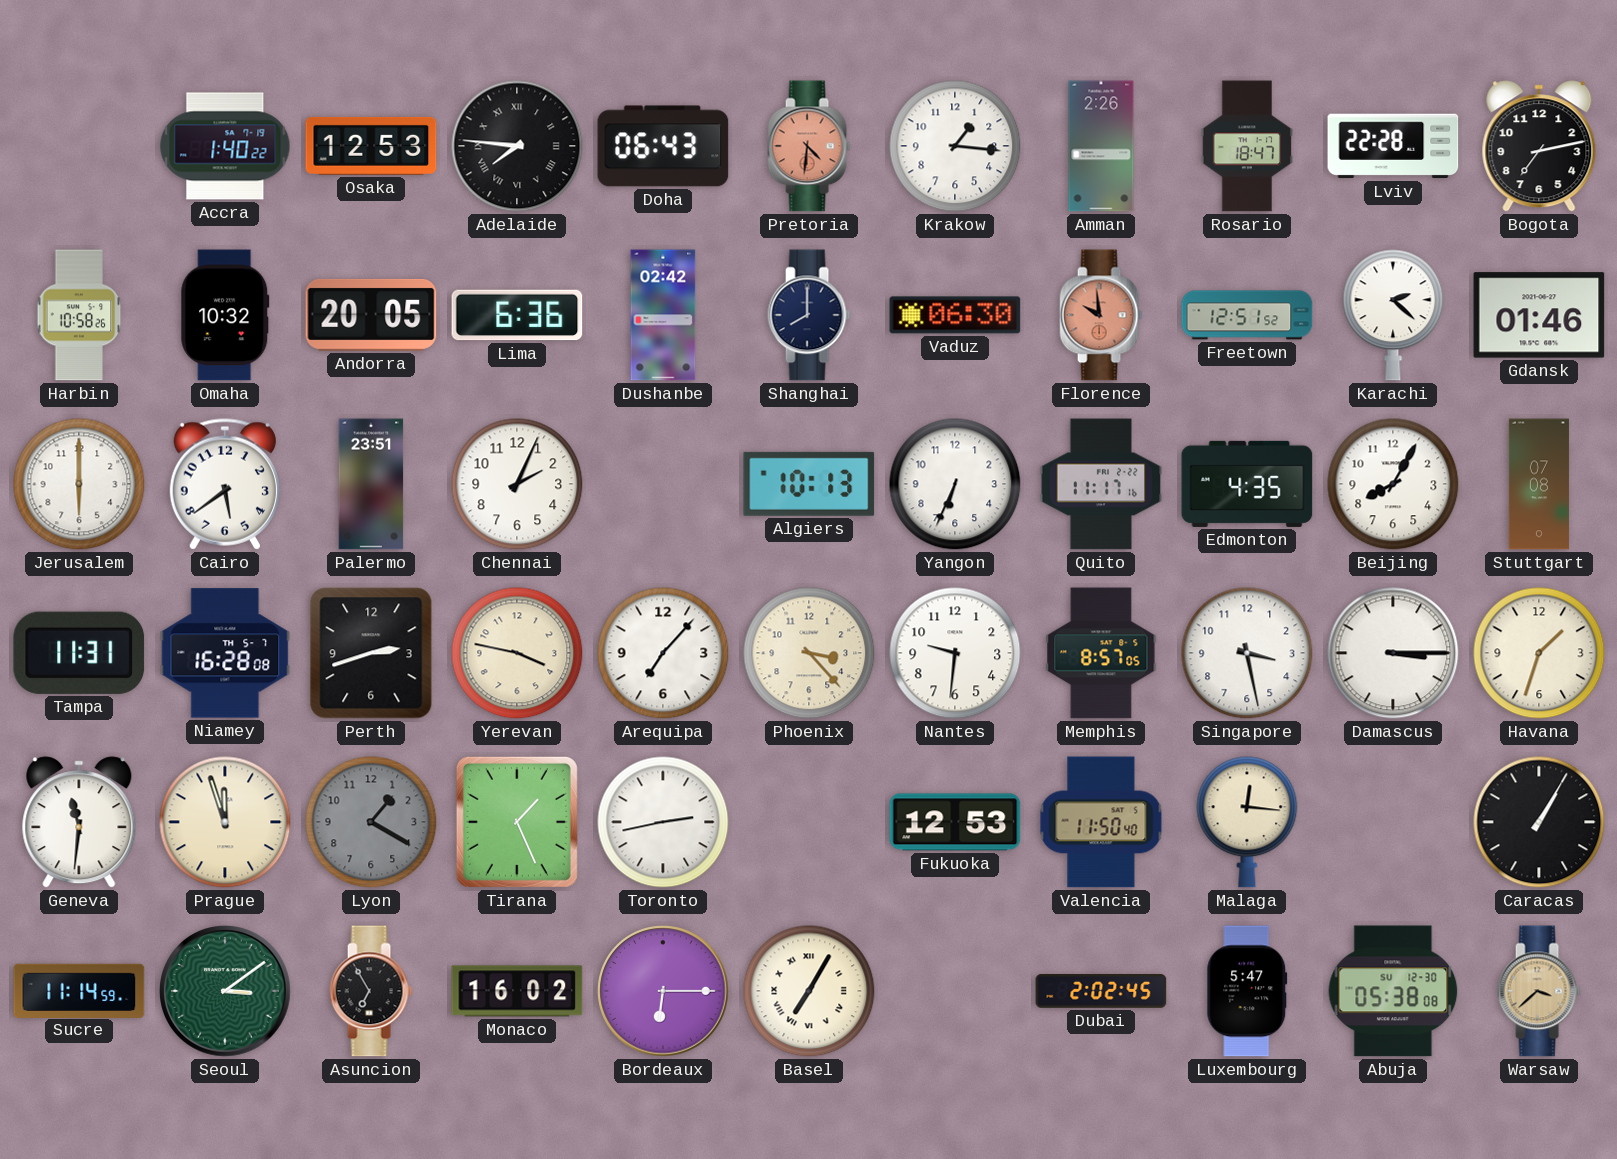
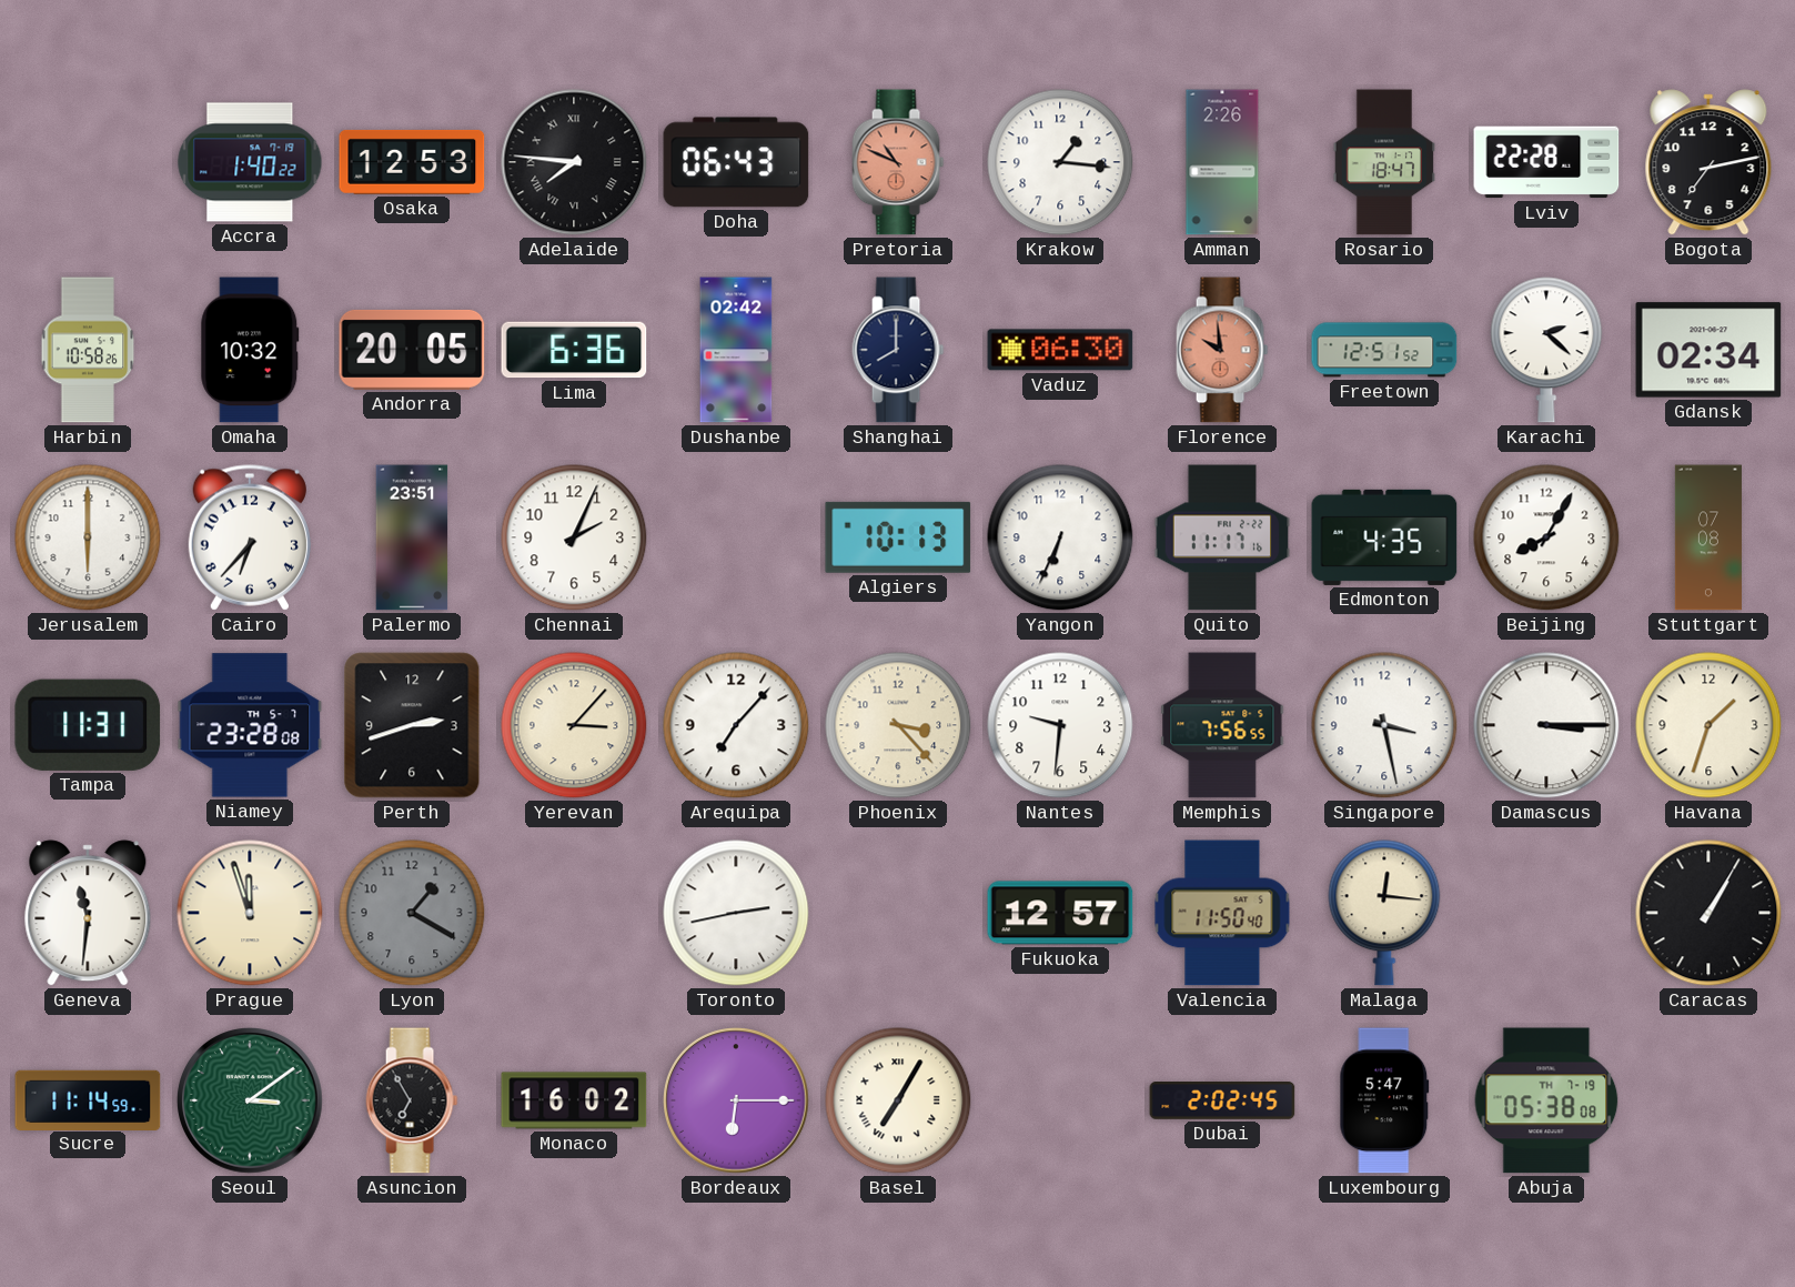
Pretoria: 4:31 -> 10:49
Gdansk: 01:46 -> 02:34
Cairo: 5:39 -> 6:37
Niamey: 16:28 -> 23:28
Yerevan: 3:47 -> 3:07
Memphis: 8:57 -> 7:56
Tirana: 1:26 -> none
Fukuoka: 12:53 -> 12:57
Abuja date: SU 12-30 -> TH 7-19
Warsaw: 3:38 -> none
